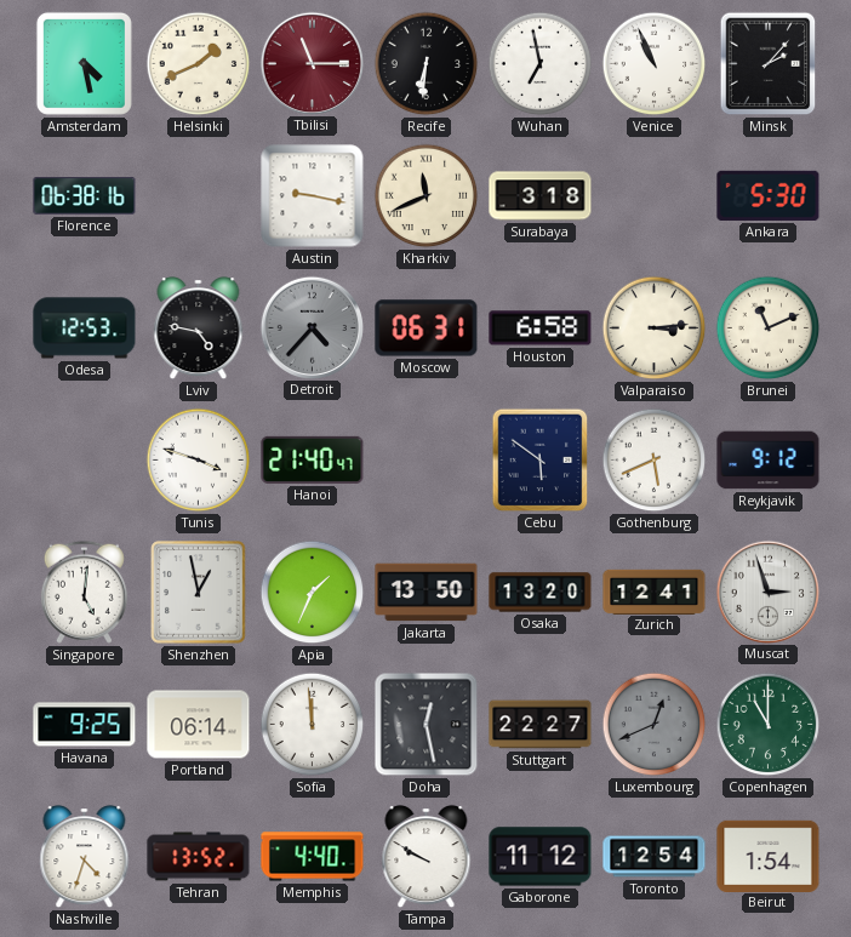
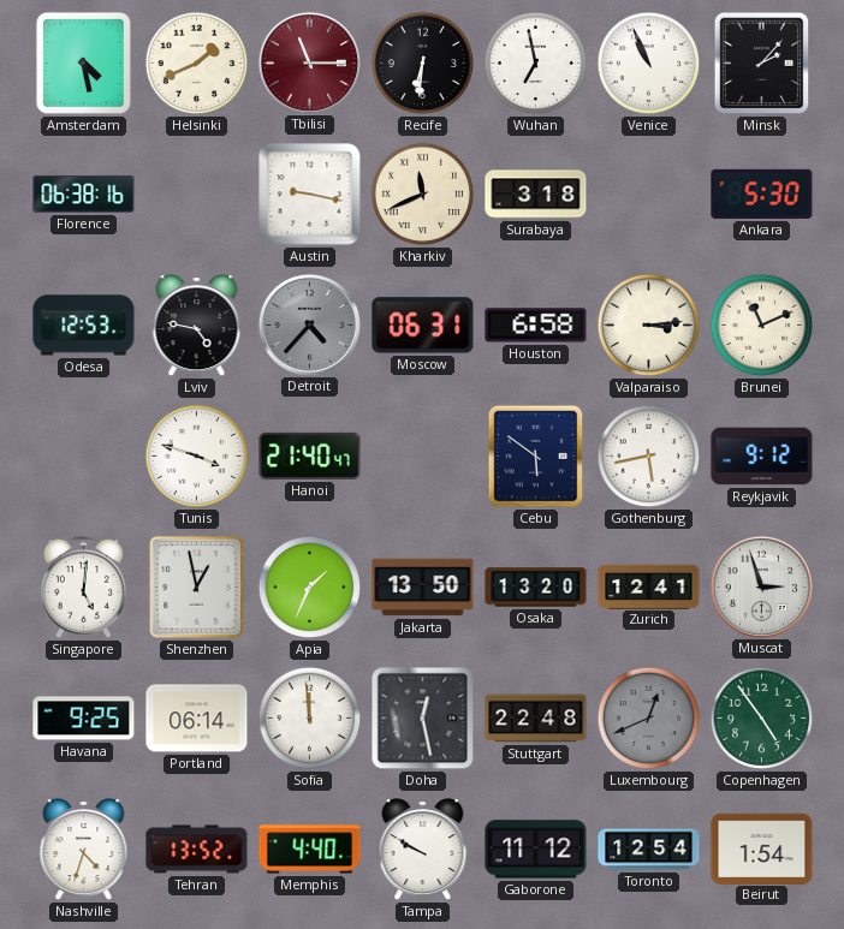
Gothenburg: 5:41 -> 5:43
Stuttgart: 22:27 -> 22:48
Copenhagen: 11:00 -> 4:54
